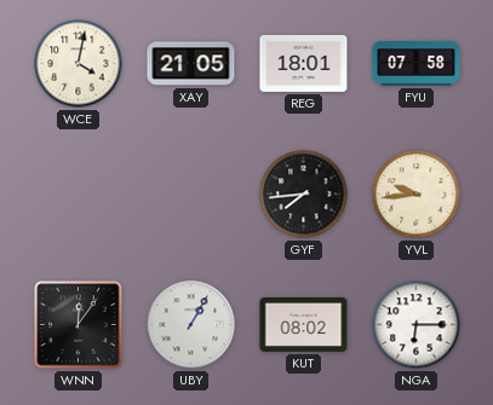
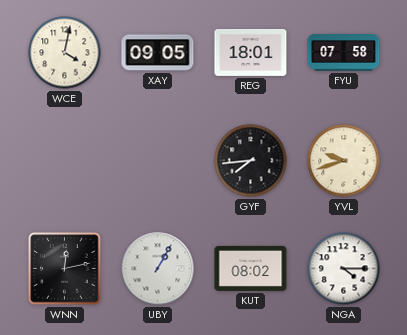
XAY: 21:05 -> 09:05
YVL: 9:44 -> 9:42
WNN: 12:06 -> 12:13
NGA: 6:15 -> 4:15
